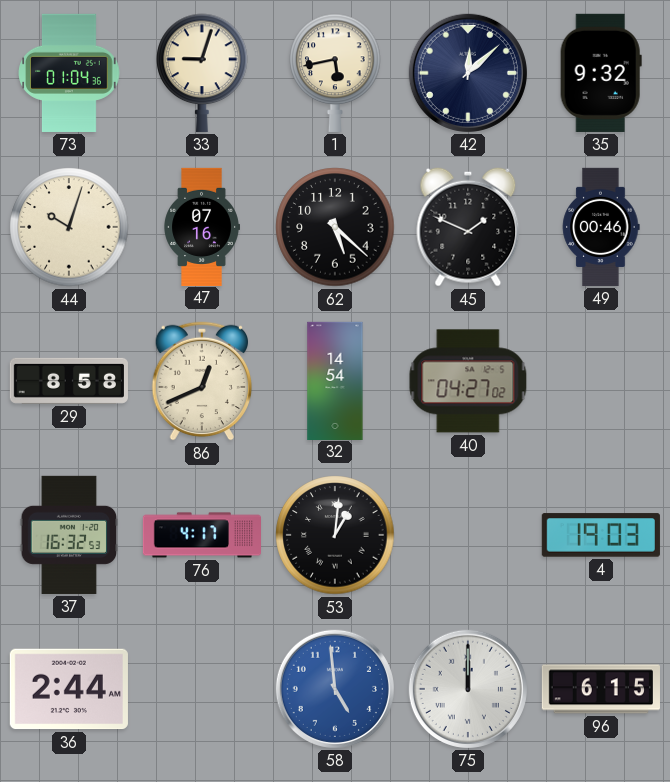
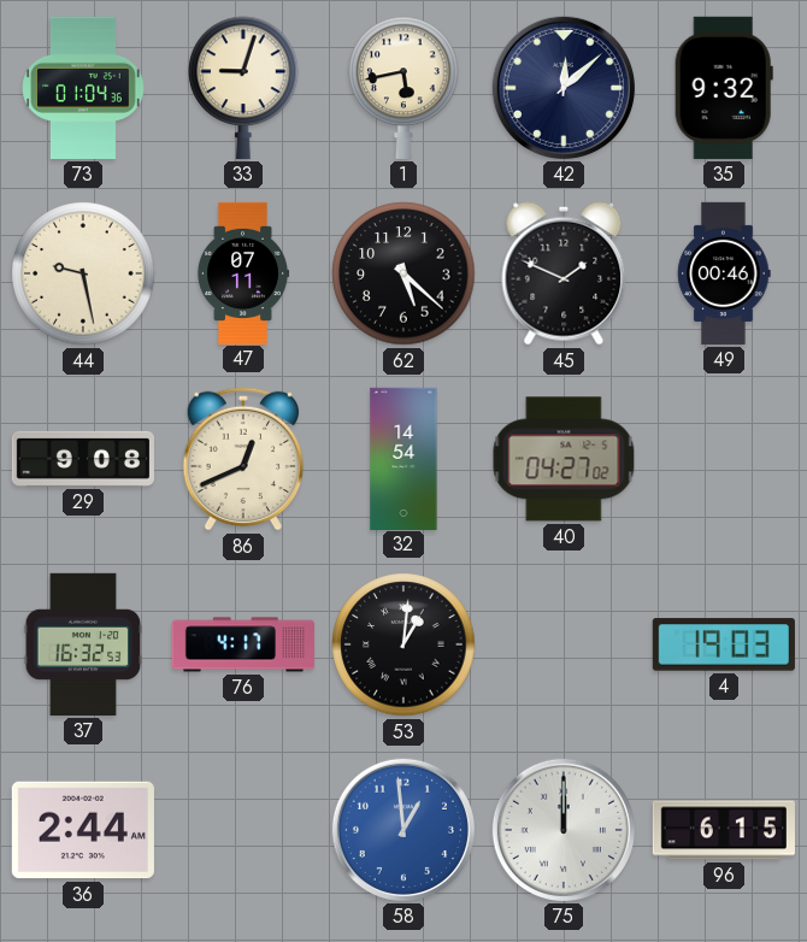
44: 10:03 -> 9:28
47: 07:16 -> 07:11
29: 8:58 -> 9:08
58: 4:59 -> 12:59
